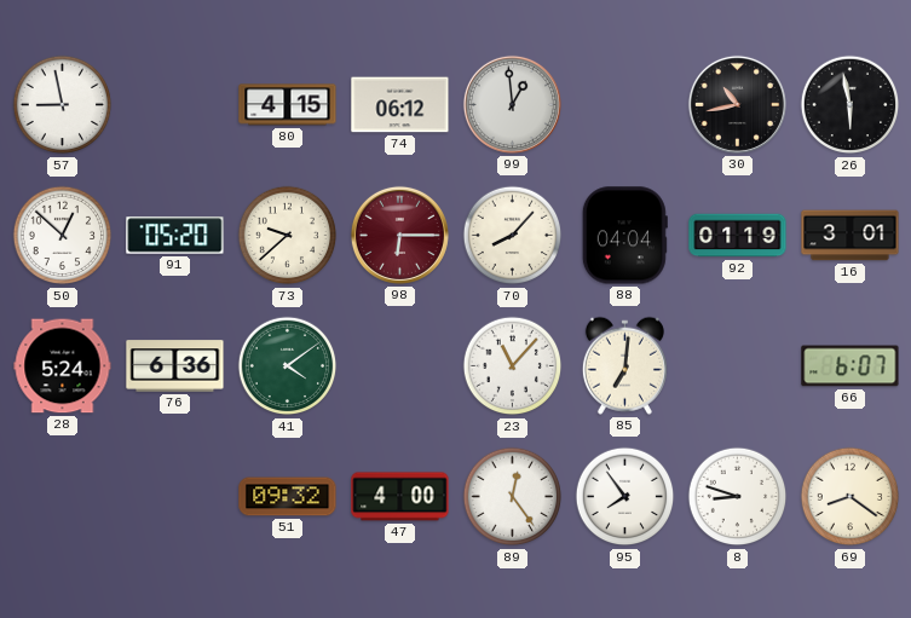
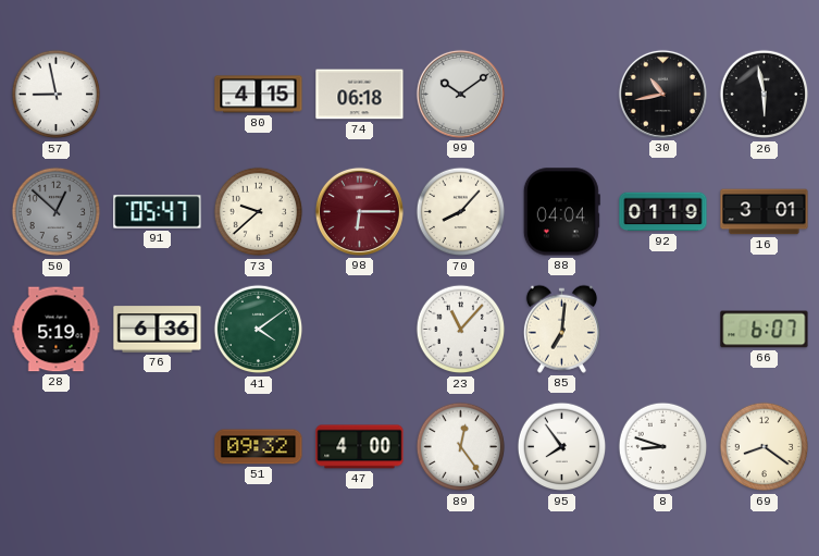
74: 06:12 -> 06:18
99: 12:59 -> 10:09
50 dial: white -> grey
91: 05:20 -> 05:47
28: 5:24 -> 5:19
